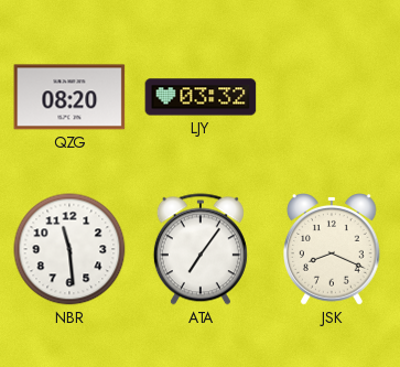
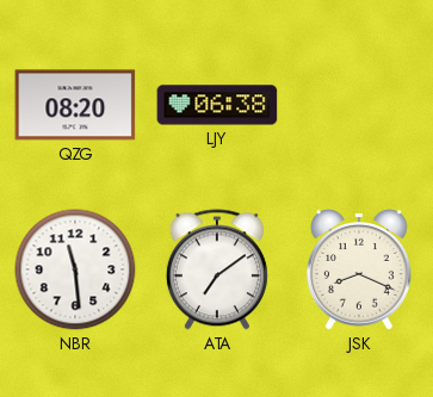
LJY: 03:32 -> 06:38
ATA: 7:06 -> 7:09
